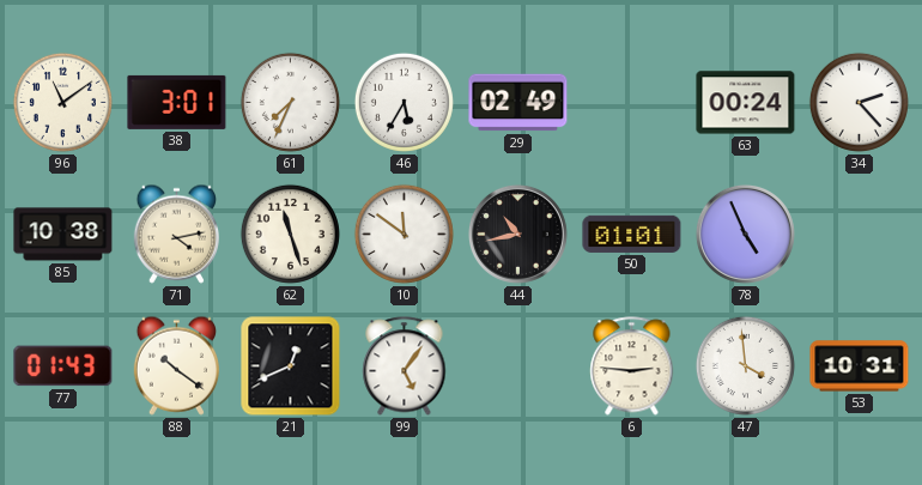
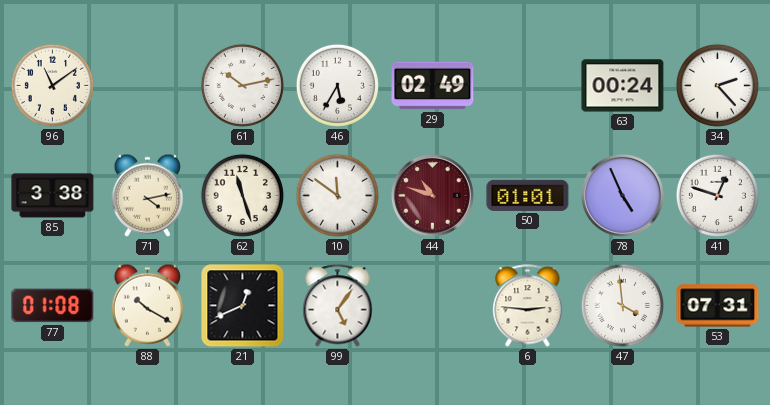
38: 3:01 -> none
61: 7:34 -> 10:13
85: 10:38 -> 3:38
44: 10:43 -> 10:48
44 dial: black -> burgundy
41: none -> 12:48
77: 01:43 -> 01:08
88: 10:21 -> 10:20
53: 10:31 -> 07:31
